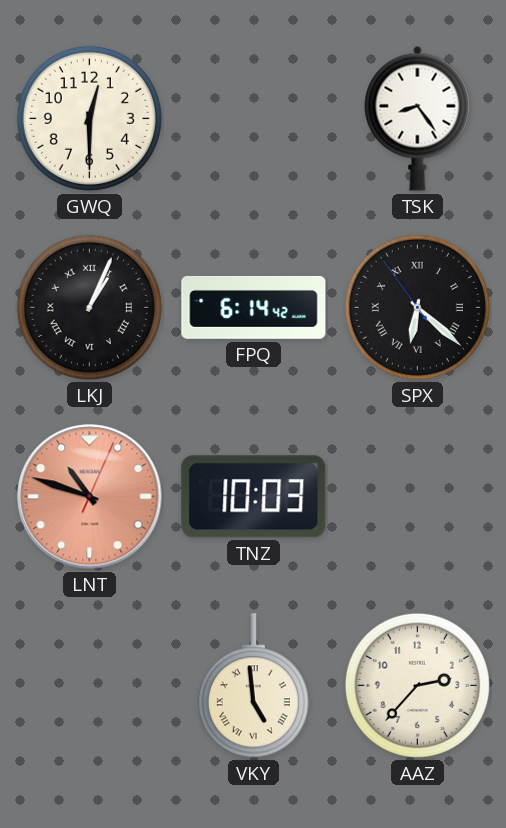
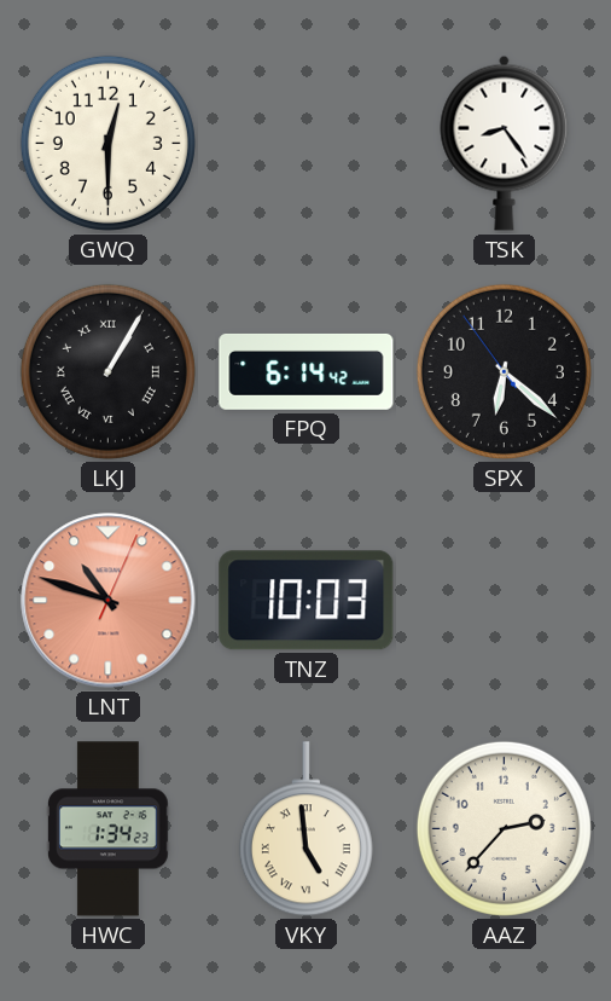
LKJ: 1:04 -> 1:05
SPX numerals: Roman -> Arabic
HWC: none -> 1:34
